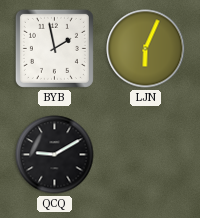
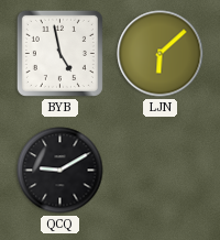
BYB: 1:58 -> 4:58
LJN: 6:04 -> 6:08
